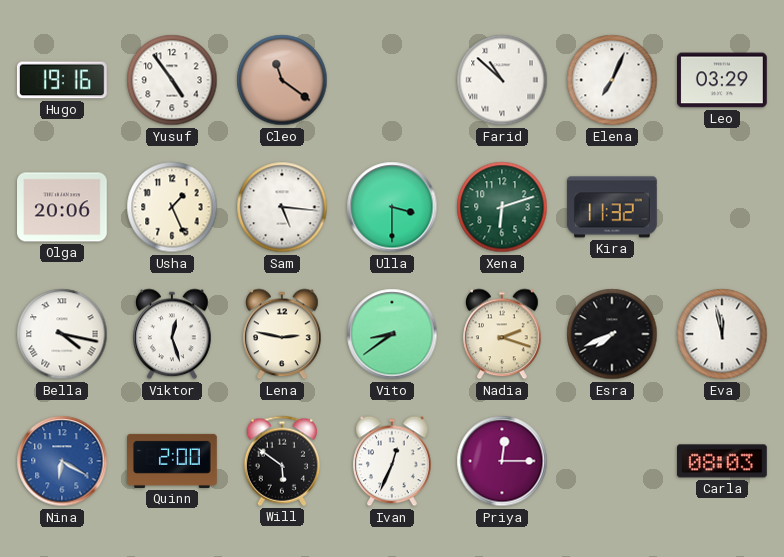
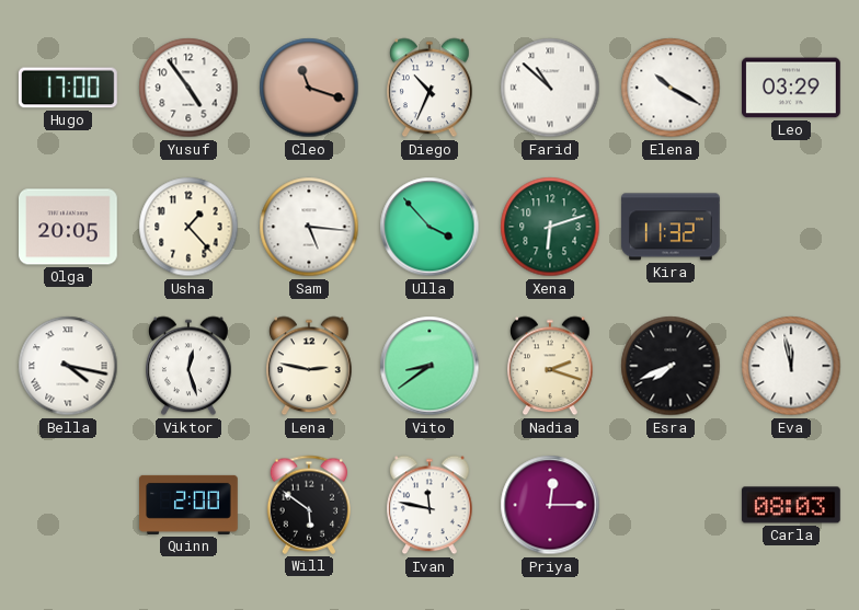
Hugo: 19:16 -> 17:00
Cleo: 11:21 -> 11:18
Diego: none -> 10:34
Elena: 7:04 -> 10:20
Olga: 20:06 -> 20:05
Usha: 1:26 -> 1:23
Ulla: 3:30 -> 3:53
Nina: 6:20 -> none
Ivan: 12:34 -> 11:47
